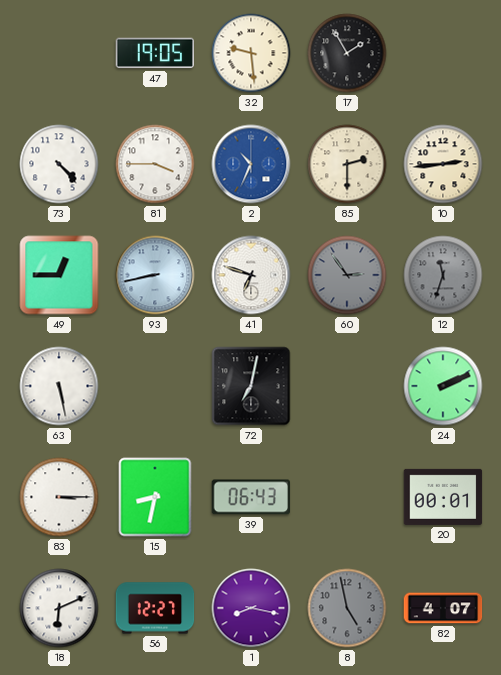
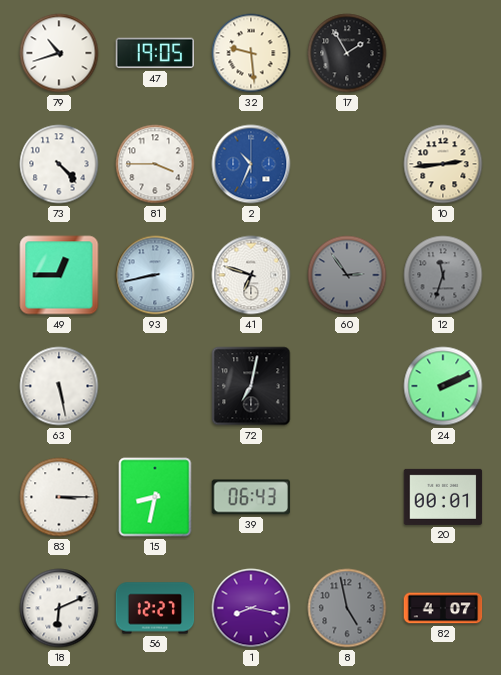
79: none -> 10:42
85: 2:30 -> none
